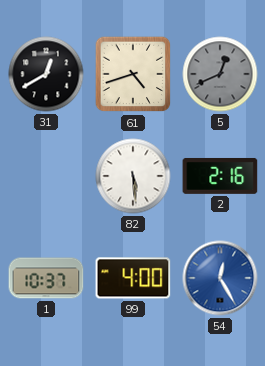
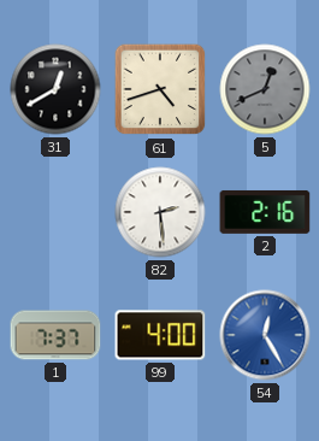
82: 5:29 -> 2:29
1: 10:37 -> 7:37
